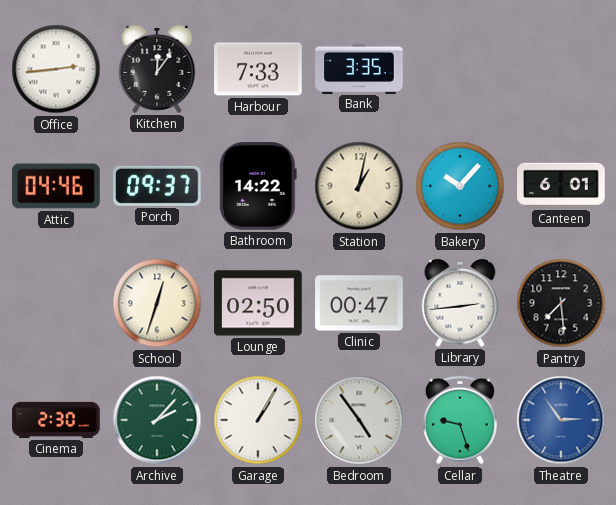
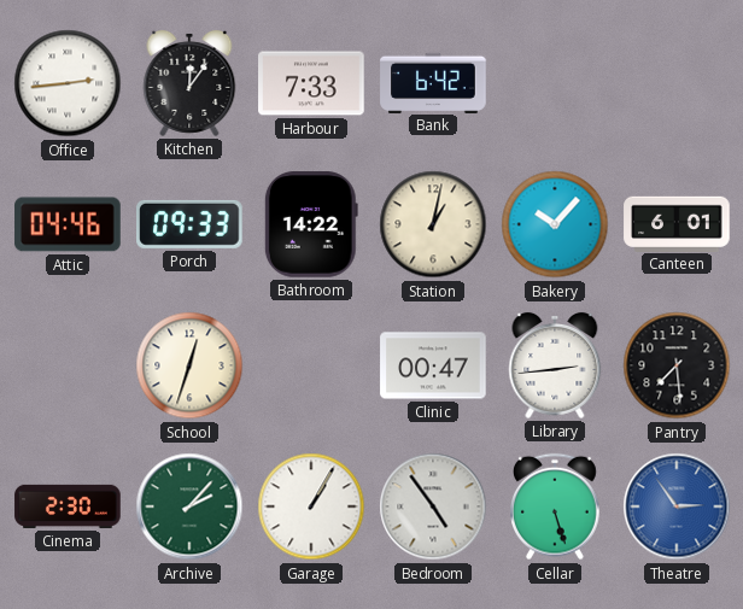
Bank: 3:35 -> 6:42
Porch: 09:37 -> 09:33
Lounge: 02:50 -> none
Cellar: 9:27 -> 5:27
